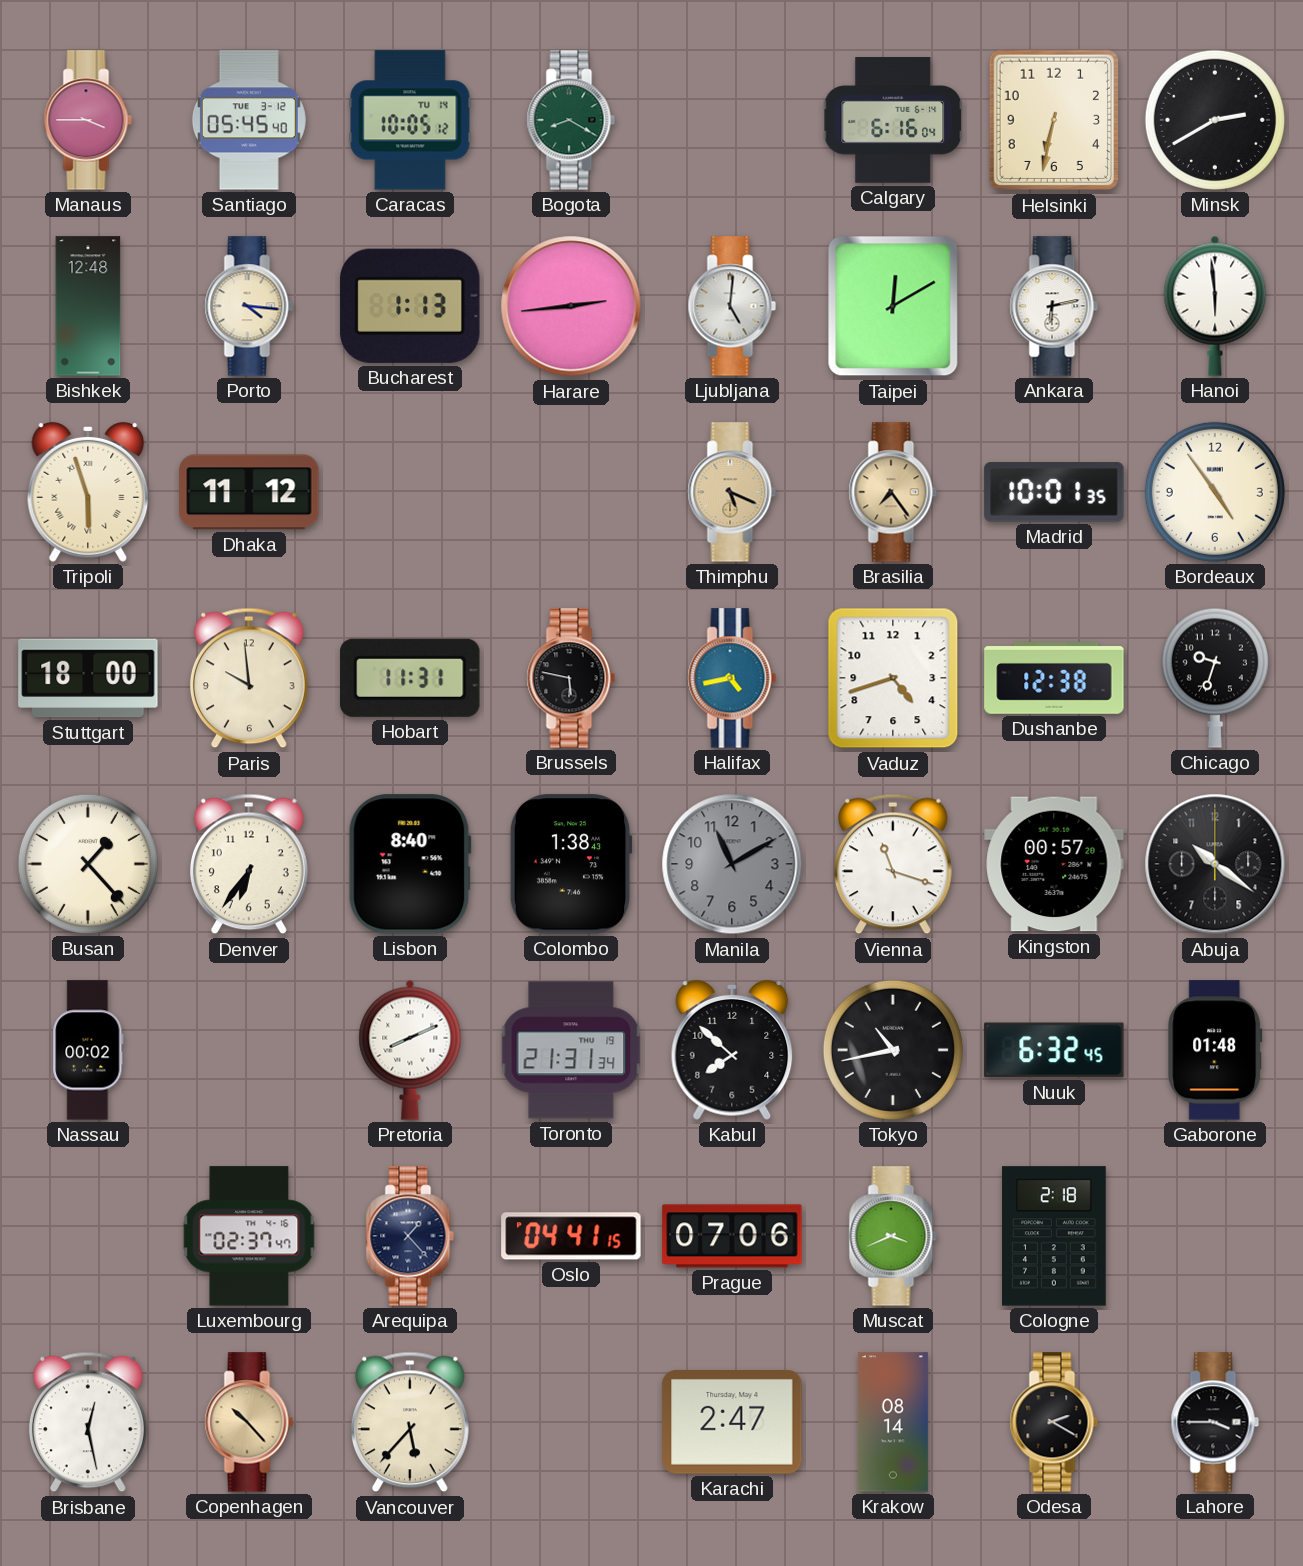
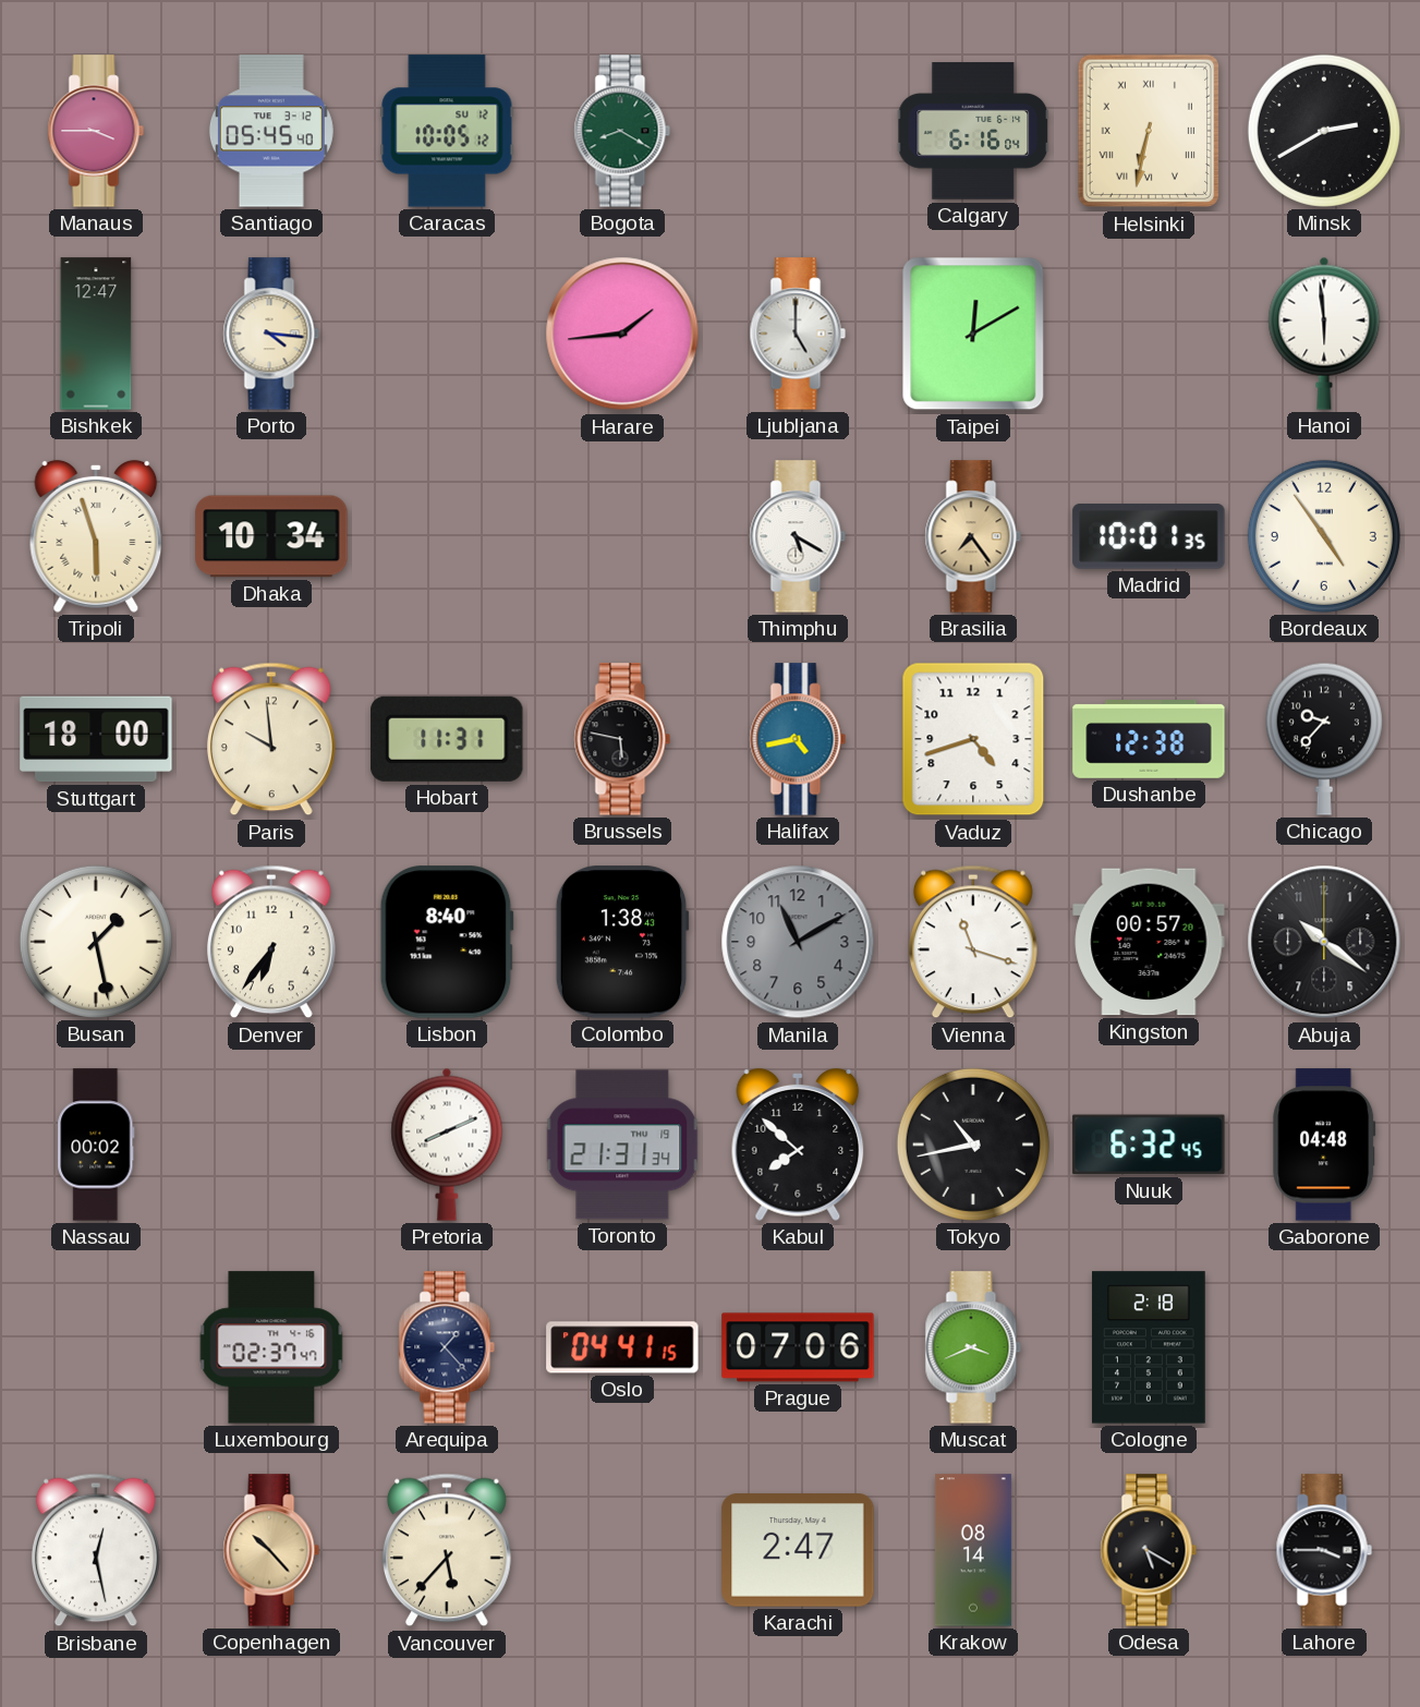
Caracas date: TU 14 -> SU 12
Helsinki numerals: Arabic -> Roman
Bishkek: 12:48 -> 12:47
Bucharest: 1:13 -> none
Harare: 2:44 -> 1:44
Ljubljana: 5:01 -> 5:00
Ankara: 6:13 -> none
Dhaka: 11:12 -> 10:34
Thimphu: 5:19 -> 5:20
Thimphu dial: champagne -> white
Chicago: 9:33 -> 9:37
Busan: 1:23 -> 1:28
Gaborone: 01:48 -> 04:48
Odesa: 2:20 -> 5:20
